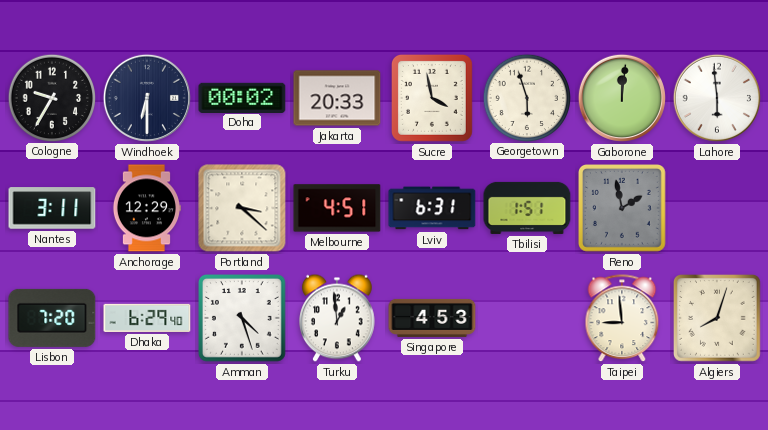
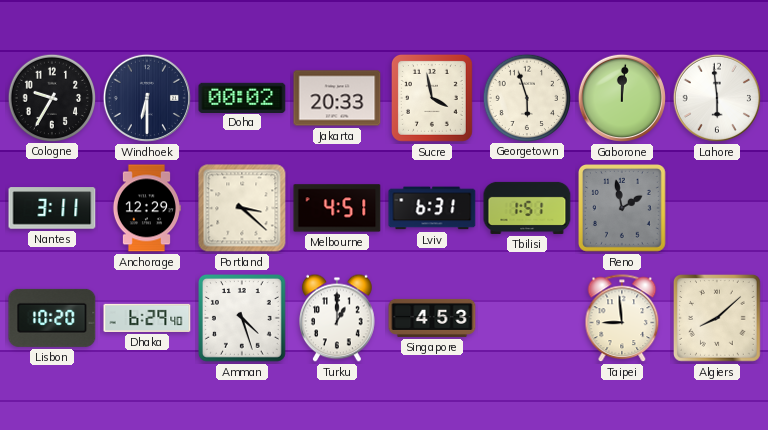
Lisbon: 7:20 -> 10:20
Turku: 12:59 -> 1:00
Algiers: 8:03 -> 8:08
